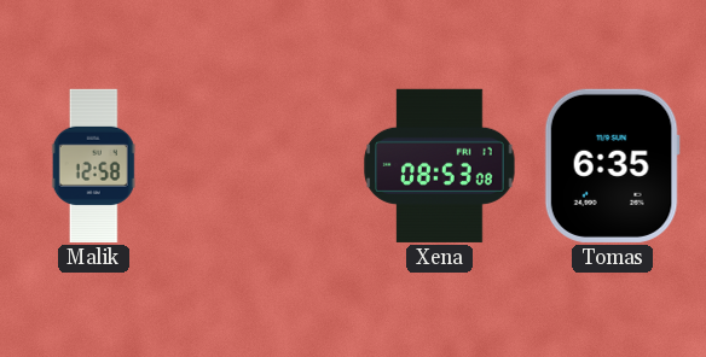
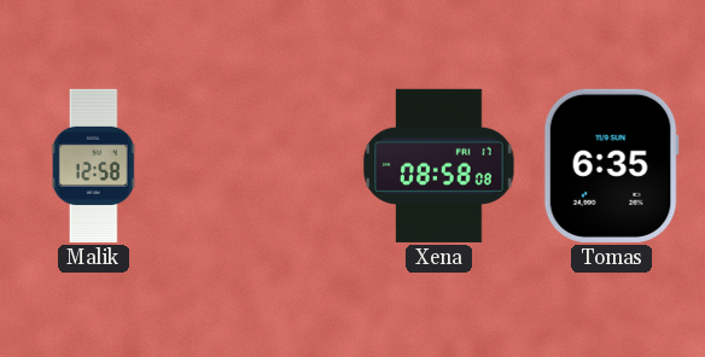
Xena: 08:53 -> 08:58
